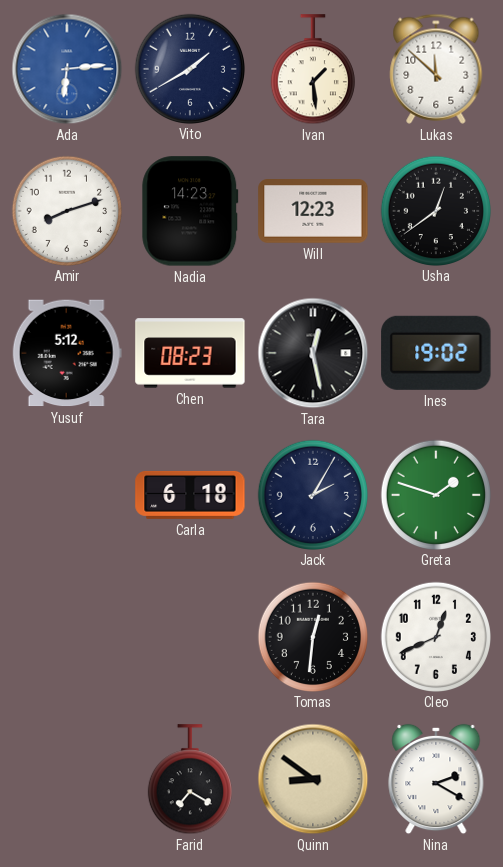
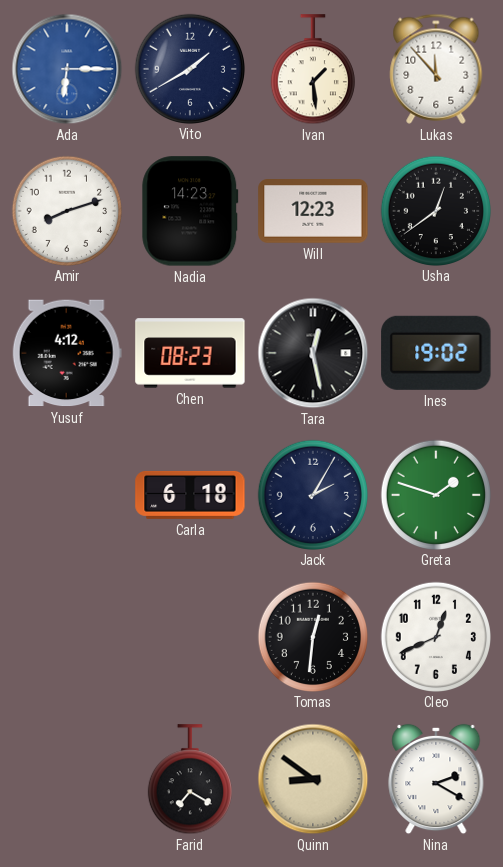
Ada: 6:14 -> 6:15
Lukas: 11:52 -> 11:53
Yusuf: 5:12 -> 4:12
